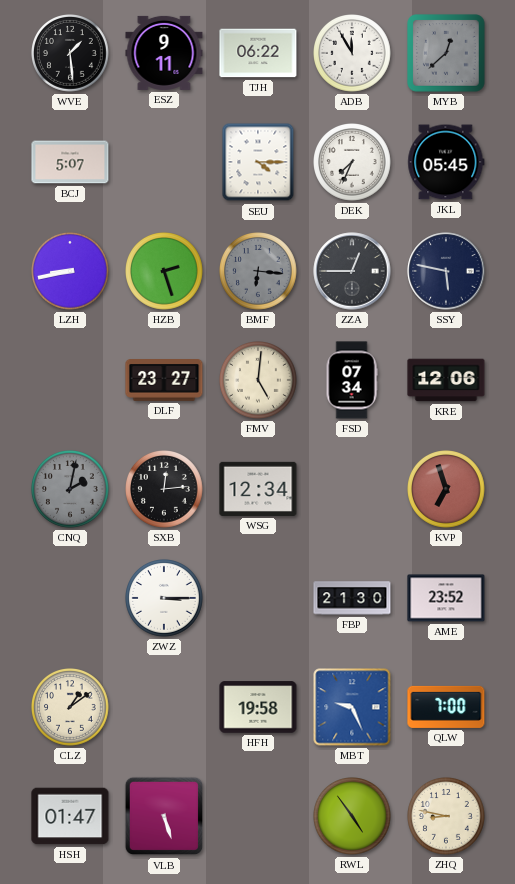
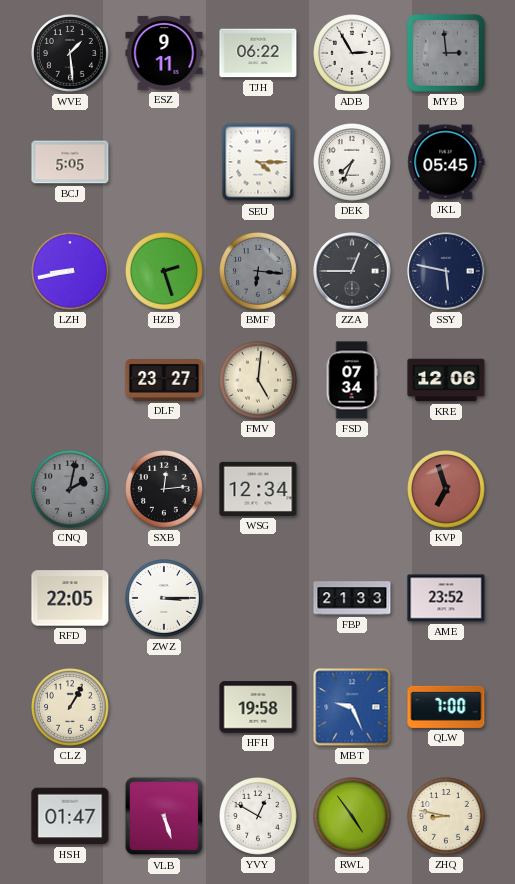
ADB: 11:55 -> 2:55
MYB: 12:38 -> 2:59
BCJ: 5:07 -> 5:05
RFD: none -> 22:05
FBP: 21:30 -> 21:33
CLZ: 1:09 -> 1:05
YVY: none -> 12:50
